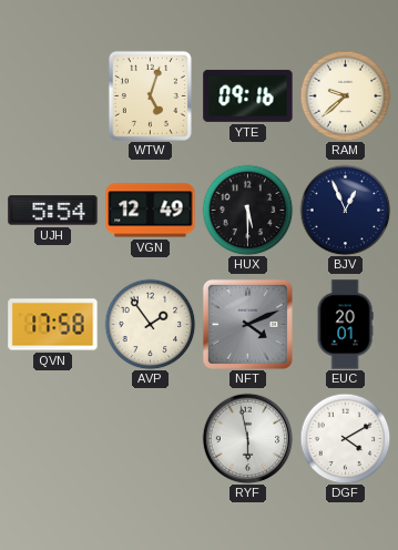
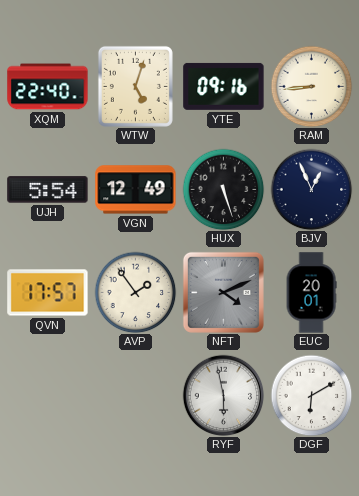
XQM: none -> 22:40
RAM: 9:38 -> 8:44
HUX: 5:30 -> 5:27
QVN: 17:58 -> 17:57
DGF: 4:10 -> 6:10
